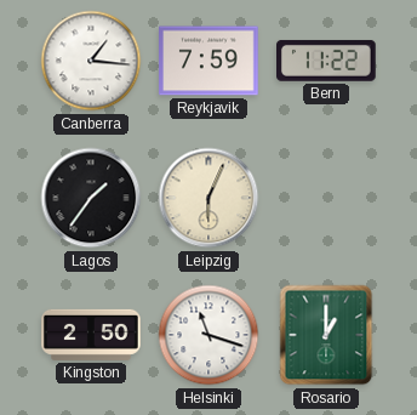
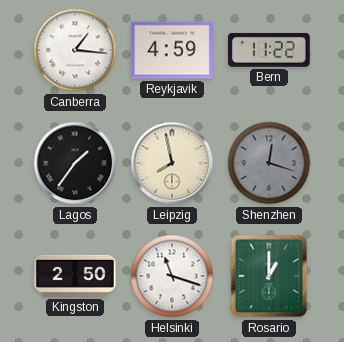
Reykjavik: 7:59 -> 4:59
Leipzig: 6:04 -> 7:58
Shenzhen: none -> 12:18
